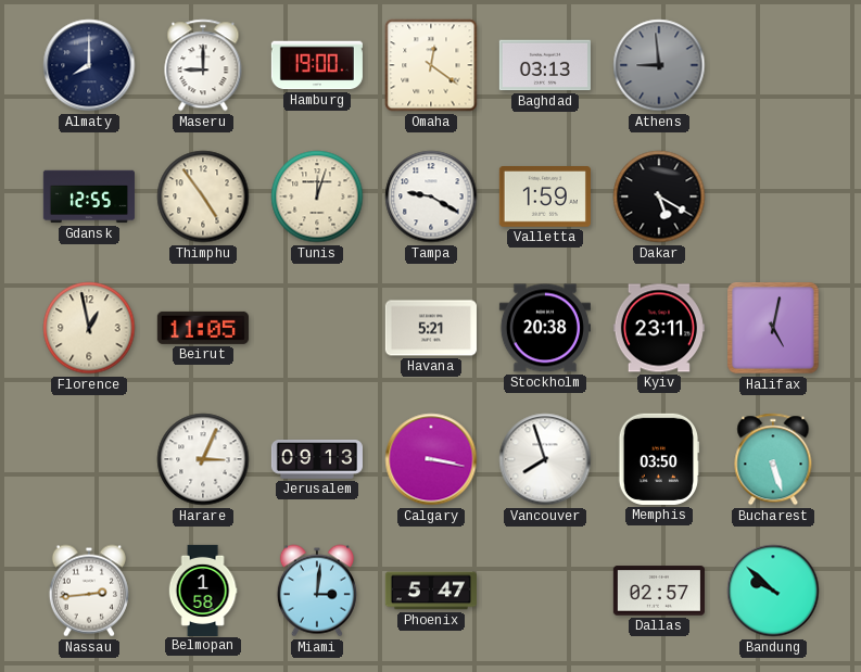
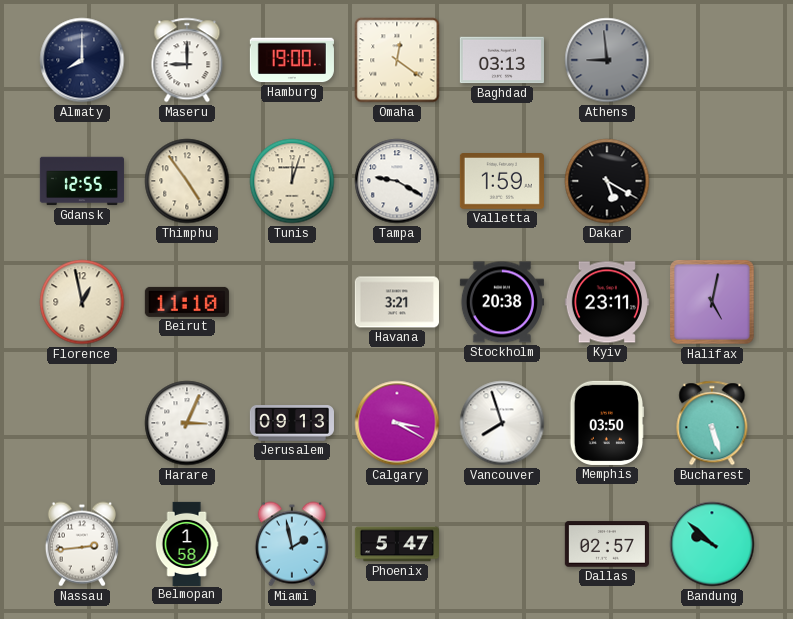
Beirut: 11:05 -> 11:10
Havana: 5:21 -> 3:21
Calgary: 3:17 -> 3:20
Miami: 3:01 -> 1:58
